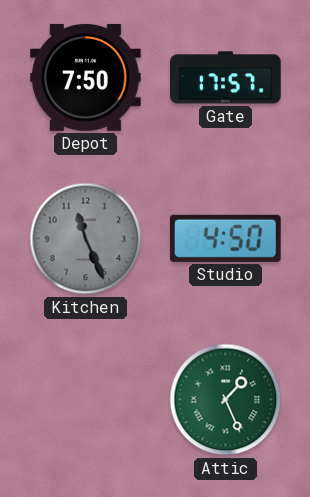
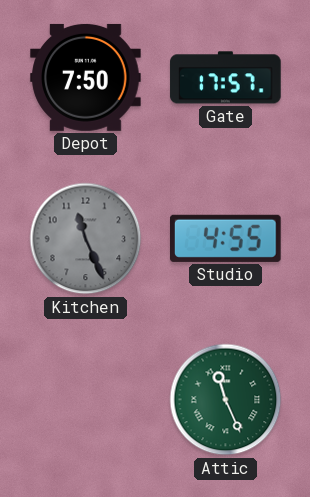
Studio: 4:50 -> 4:55
Attic: 1:26 -> 11:26
